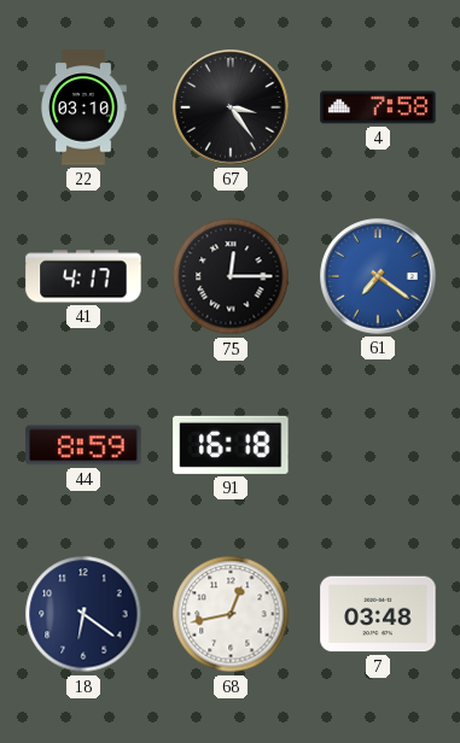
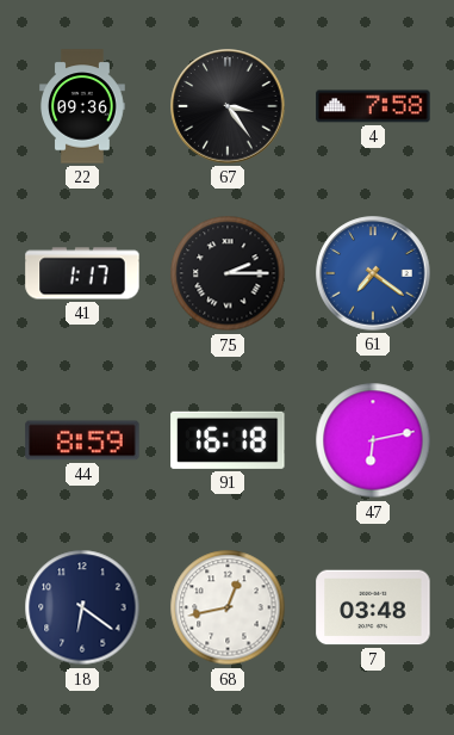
22: 03:10 -> 09:36
41: 4:17 -> 1:17
75: 12:15 -> 2:15
47: none -> 6:13
